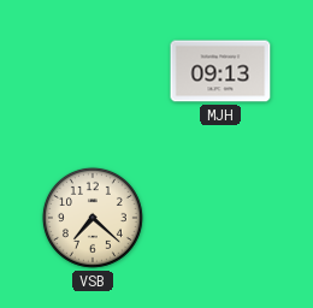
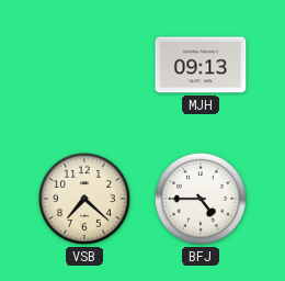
BFJ: none -> 4:45
